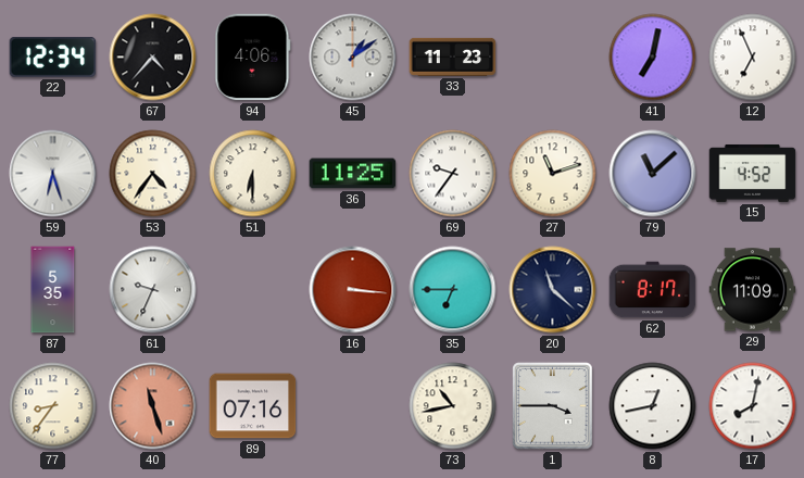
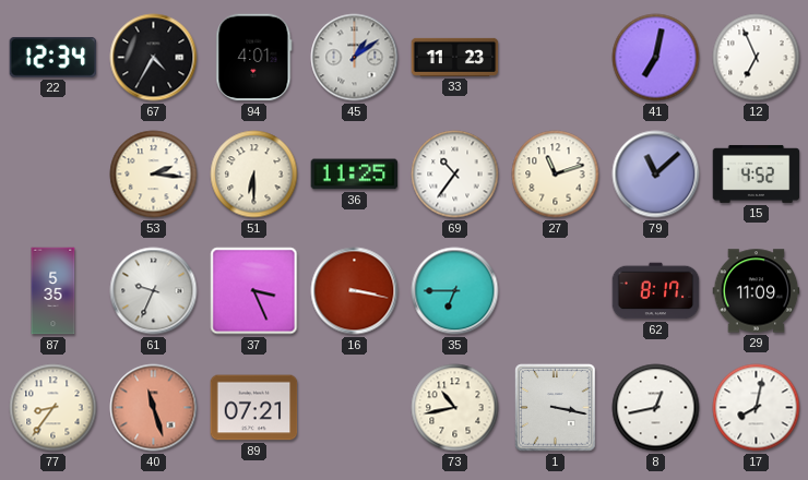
67: 4:37 -> 4:35
94: 4:06 -> 4:01
59: 6:27 -> none
53: 4:36 -> 2:16
69: 9:36 -> 10:36
37: none -> 3:26
16: 3:16 -> 3:17
20: 11:22 -> none
89: 07:16 -> 07:21
1: 3:45 -> 3:17
